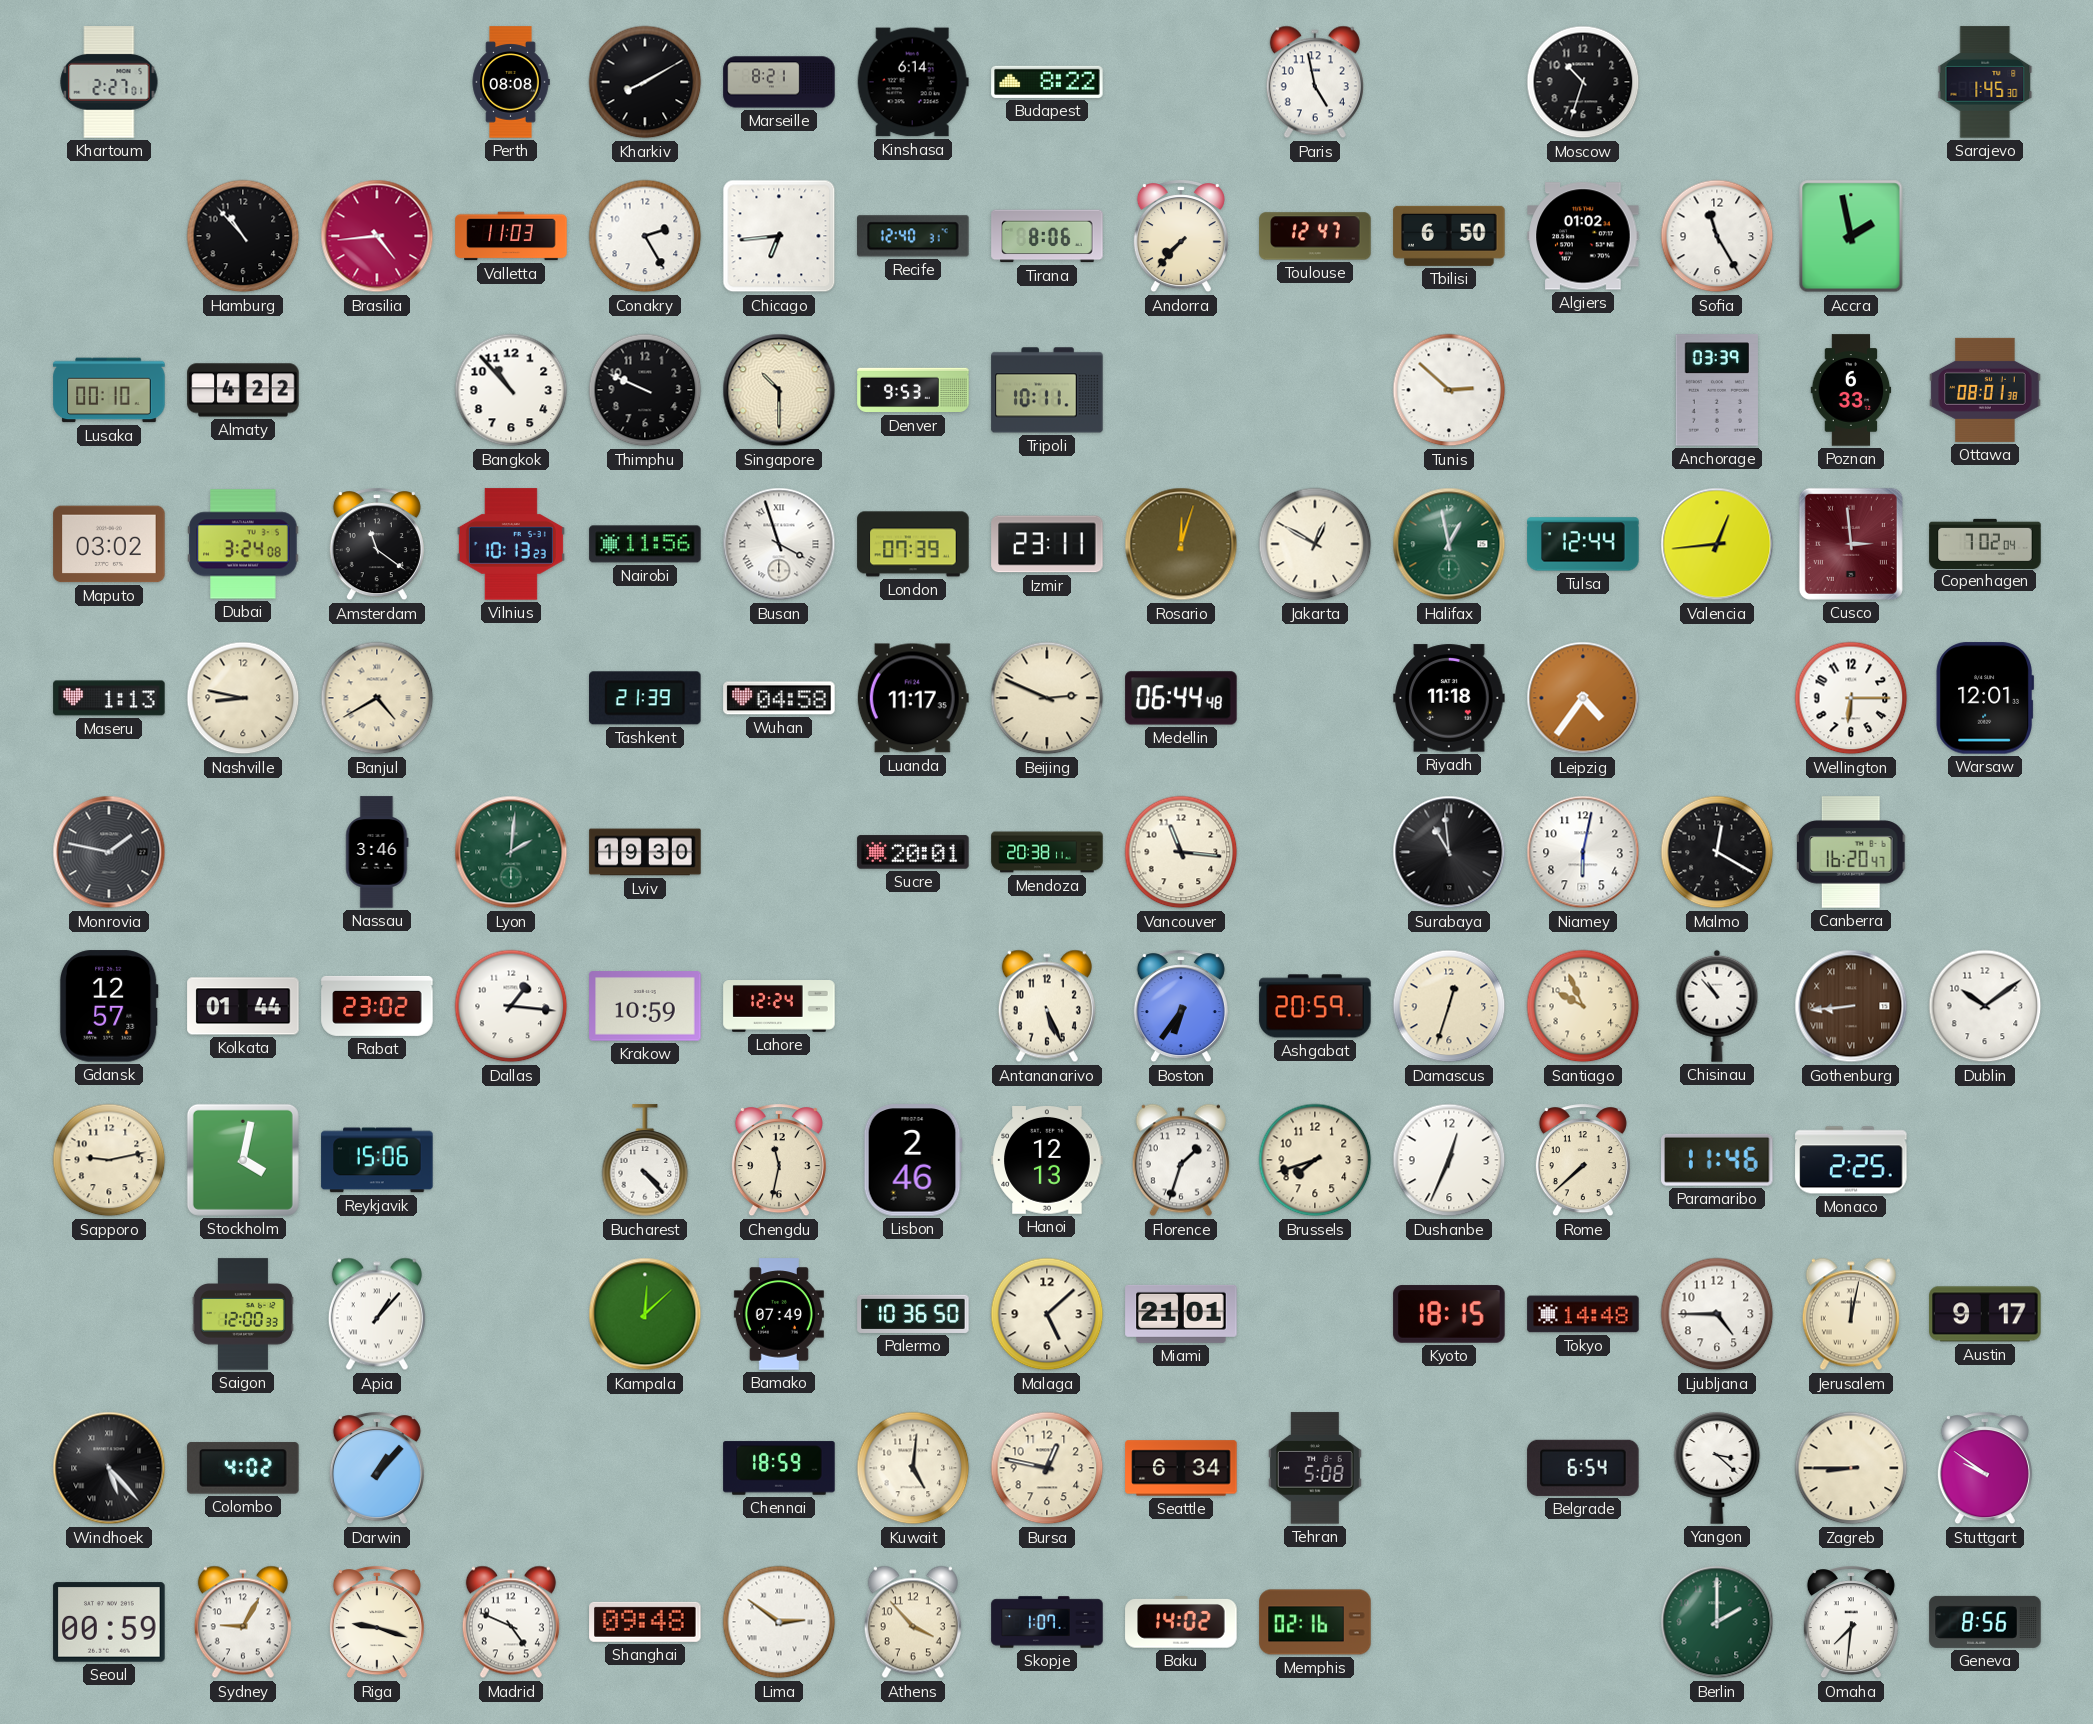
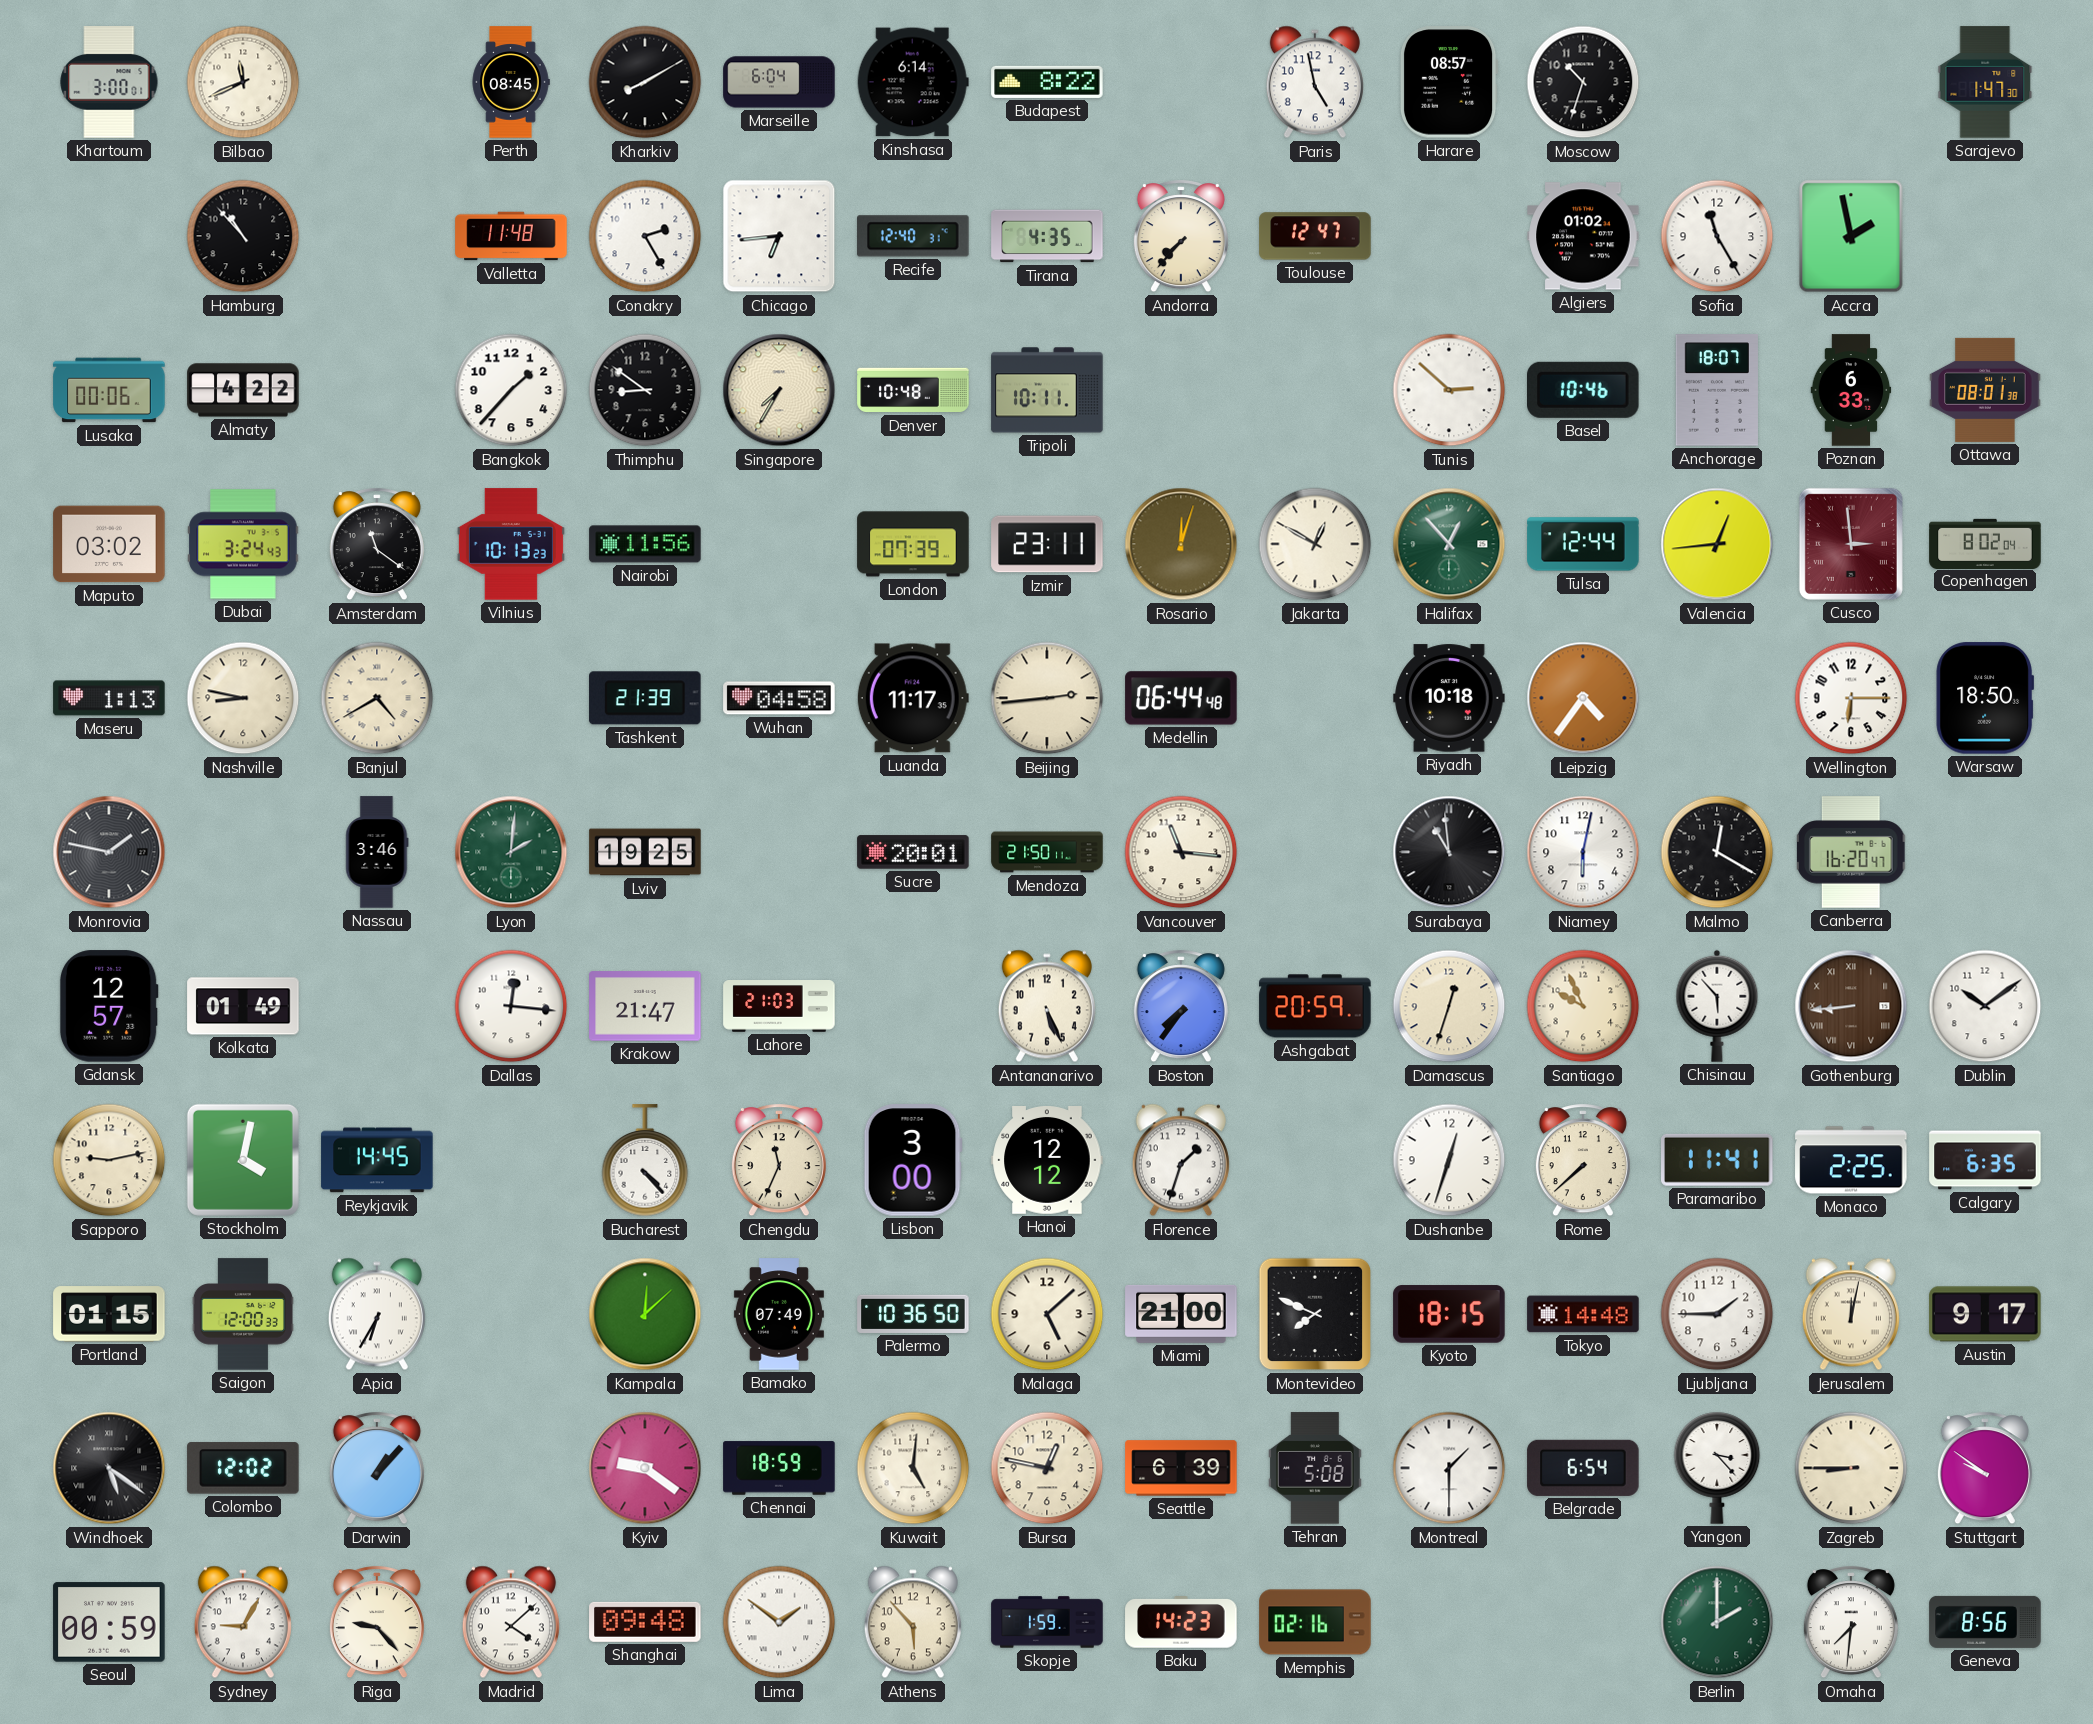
Khartoum: 2:27 -> 3:00
Bilbao: none -> 11:41
Perth: 08:08 -> 08:45
Marseille: 8:21 -> 6:04
Harare: none -> 08:57
Sarajevo: 1:45 -> 1:47
Brasilia: 4:44 -> none
Valletta: 11:03 -> 11:48
Tirana: 8:06 -> 4:35
Tbilisi: 6:50 -> none
Lusaka: 00:10 -> 00:06
Bangkok: 10:53 -> 1:37
Thimphu: 9:49 -> 8:51
Singapore: 10:30 -> 7:35
Denver: 9:53 -> 10:48
Basel: none -> 10:46
Anchorage: 03:39 -> 18:07
Dubai: 3:24:08 -> 3:24:43
Busan: 3:57 -> none
Halifax: 12:58 -> 12:53
Copenhagen: 7:02 -> 8:02
Beijing: 2:49 -> 2:44
Riyadh: 11:18 -> 10:18
Warsaw: 12:01 -> 18:50
Lviv: 19:30 -> 19:25
Mendoza: 20:38 -> 21:50
Kolkata: 01:44 -> 01:49
Rabat: 23:02 -> none
Dallas: 1:16 -> 12:16
Krakow: 10:59 -> 21:47
Lahore: 12:24 -> 21:03
Boston: 6:36 -> 7:36
Chisinau: 10:53 -> 5:53
Reykjavik: 15:06 -> 14:45
Chengdu: 11:32 -> 11:34
Lisbon: 2:46 -> 3:00
Hanoi: 12:13 -> 12:12
Brussels: 7:42 -> none
Dushanbe: 12:34 -> 12:33
Paramaribo: 11:46 -> 11:41
Calgary: none -> 6:35
Portland: none -> 01:15
Apia: 1:07 -> 6:35
Miami: 21:01 -> 21:00
Montevideo: none -> 7:49
Ljubljana: 4:45 -> 1:45
Windhoek: 5:23 -> 5:21
Colombo: 4:02 -> 12:02
Kyiv: none -> 9:21
Seattle: 6:34 -> 6:39
Montreal: none -> 1:30
Yangon: 3:22 -> 3:23
Riga: 9:18 -> 9:23
Madrid: 4:49 -> 4:08
Lima: 2:51 -> 1:51
Athens: 3:53 -> 5:53
Skopje: 1:07 -> 1:59
Baku: 14:02 -> 14:23
